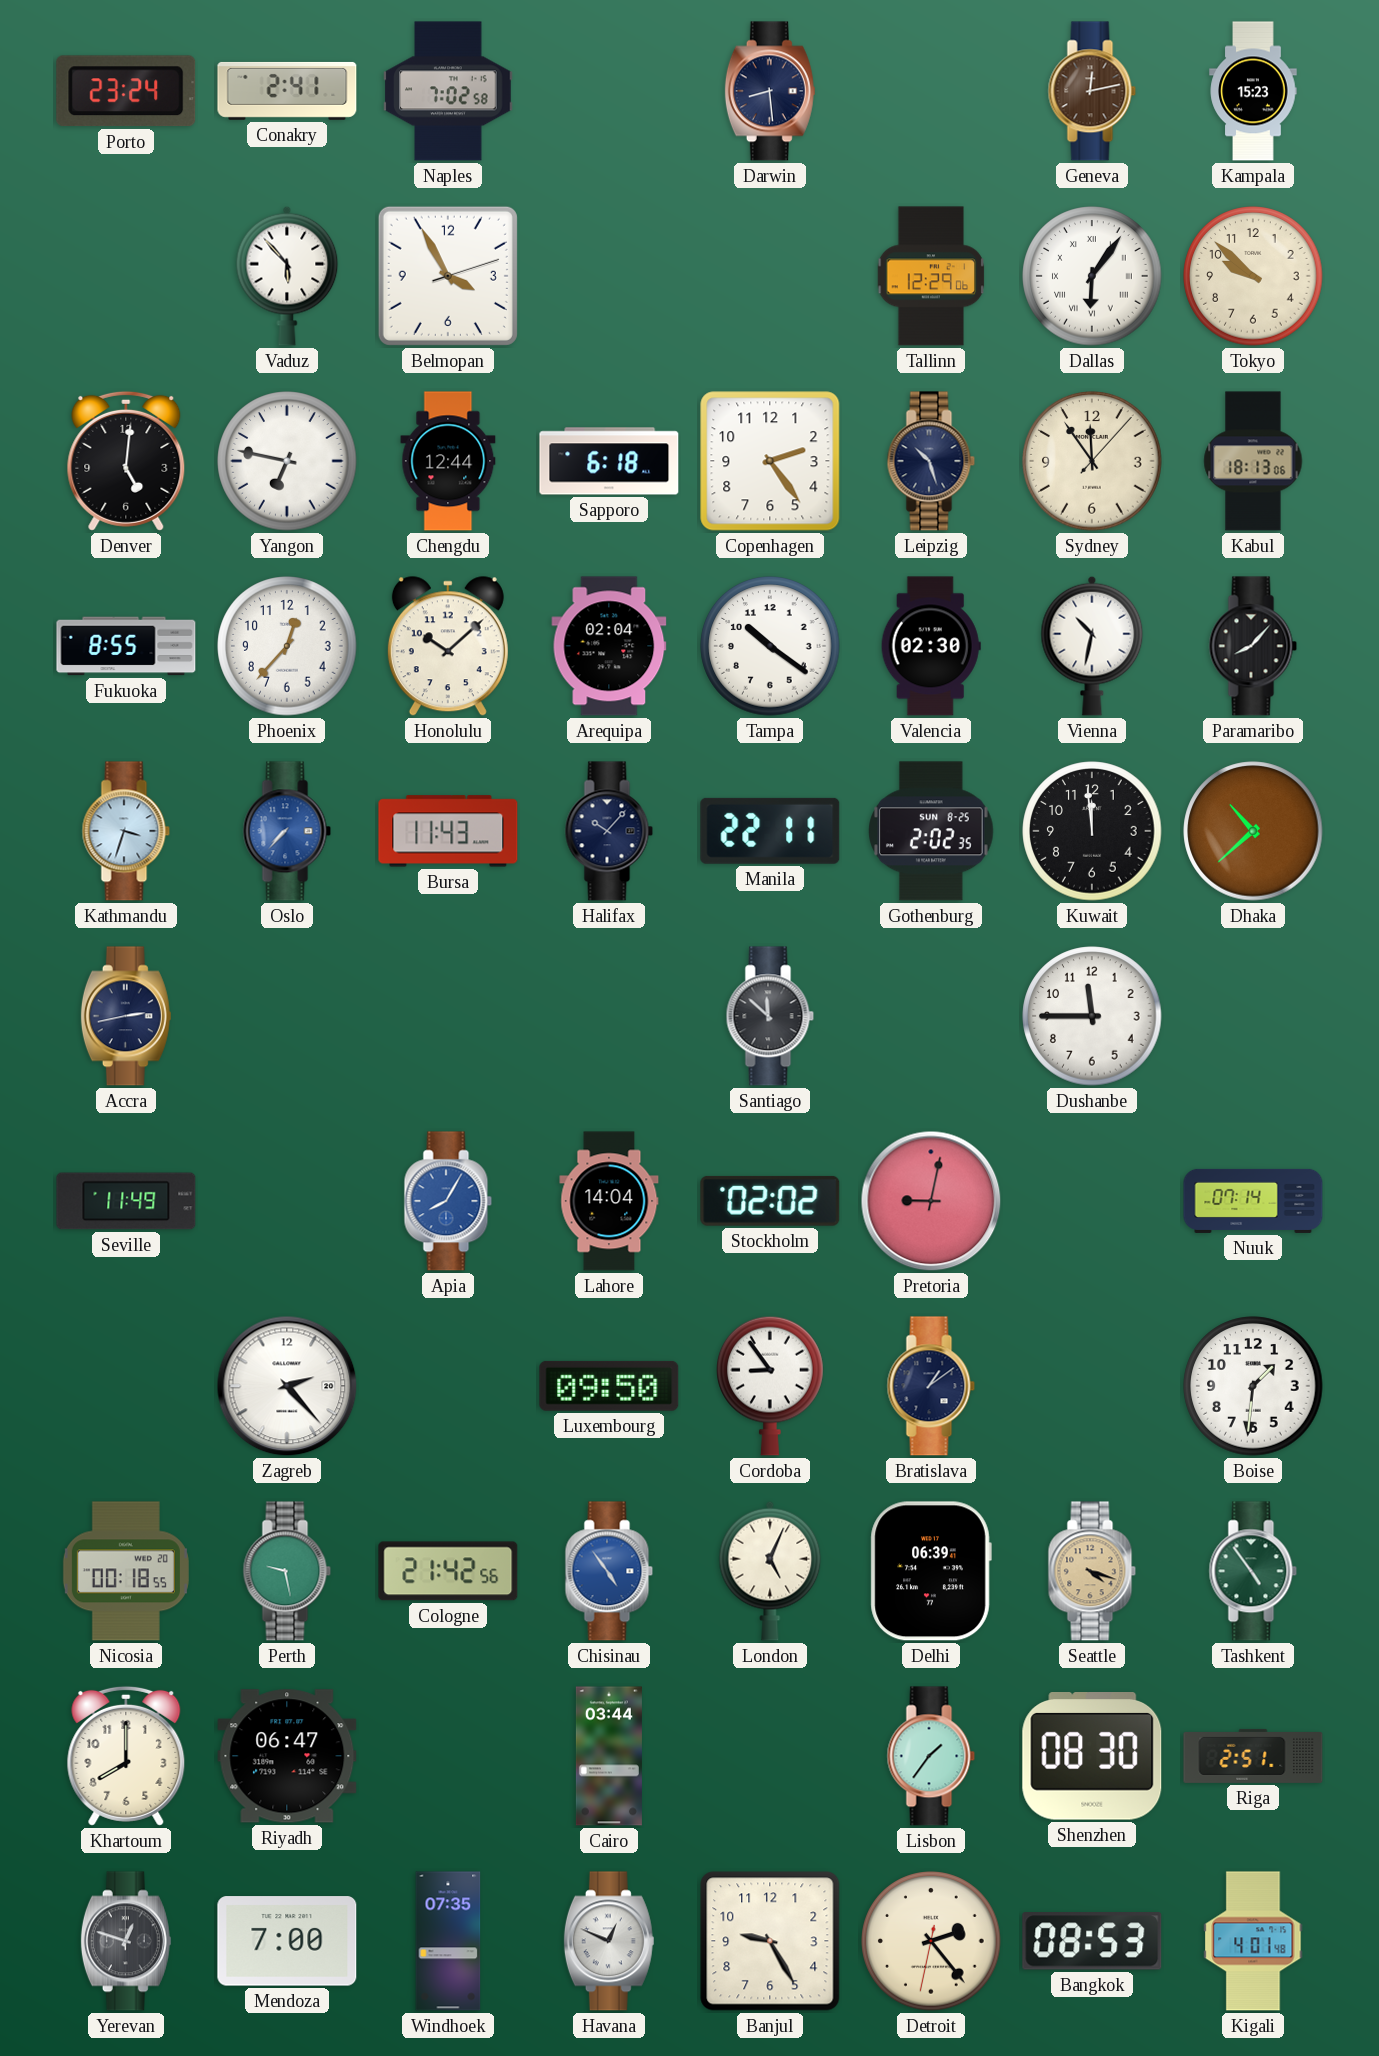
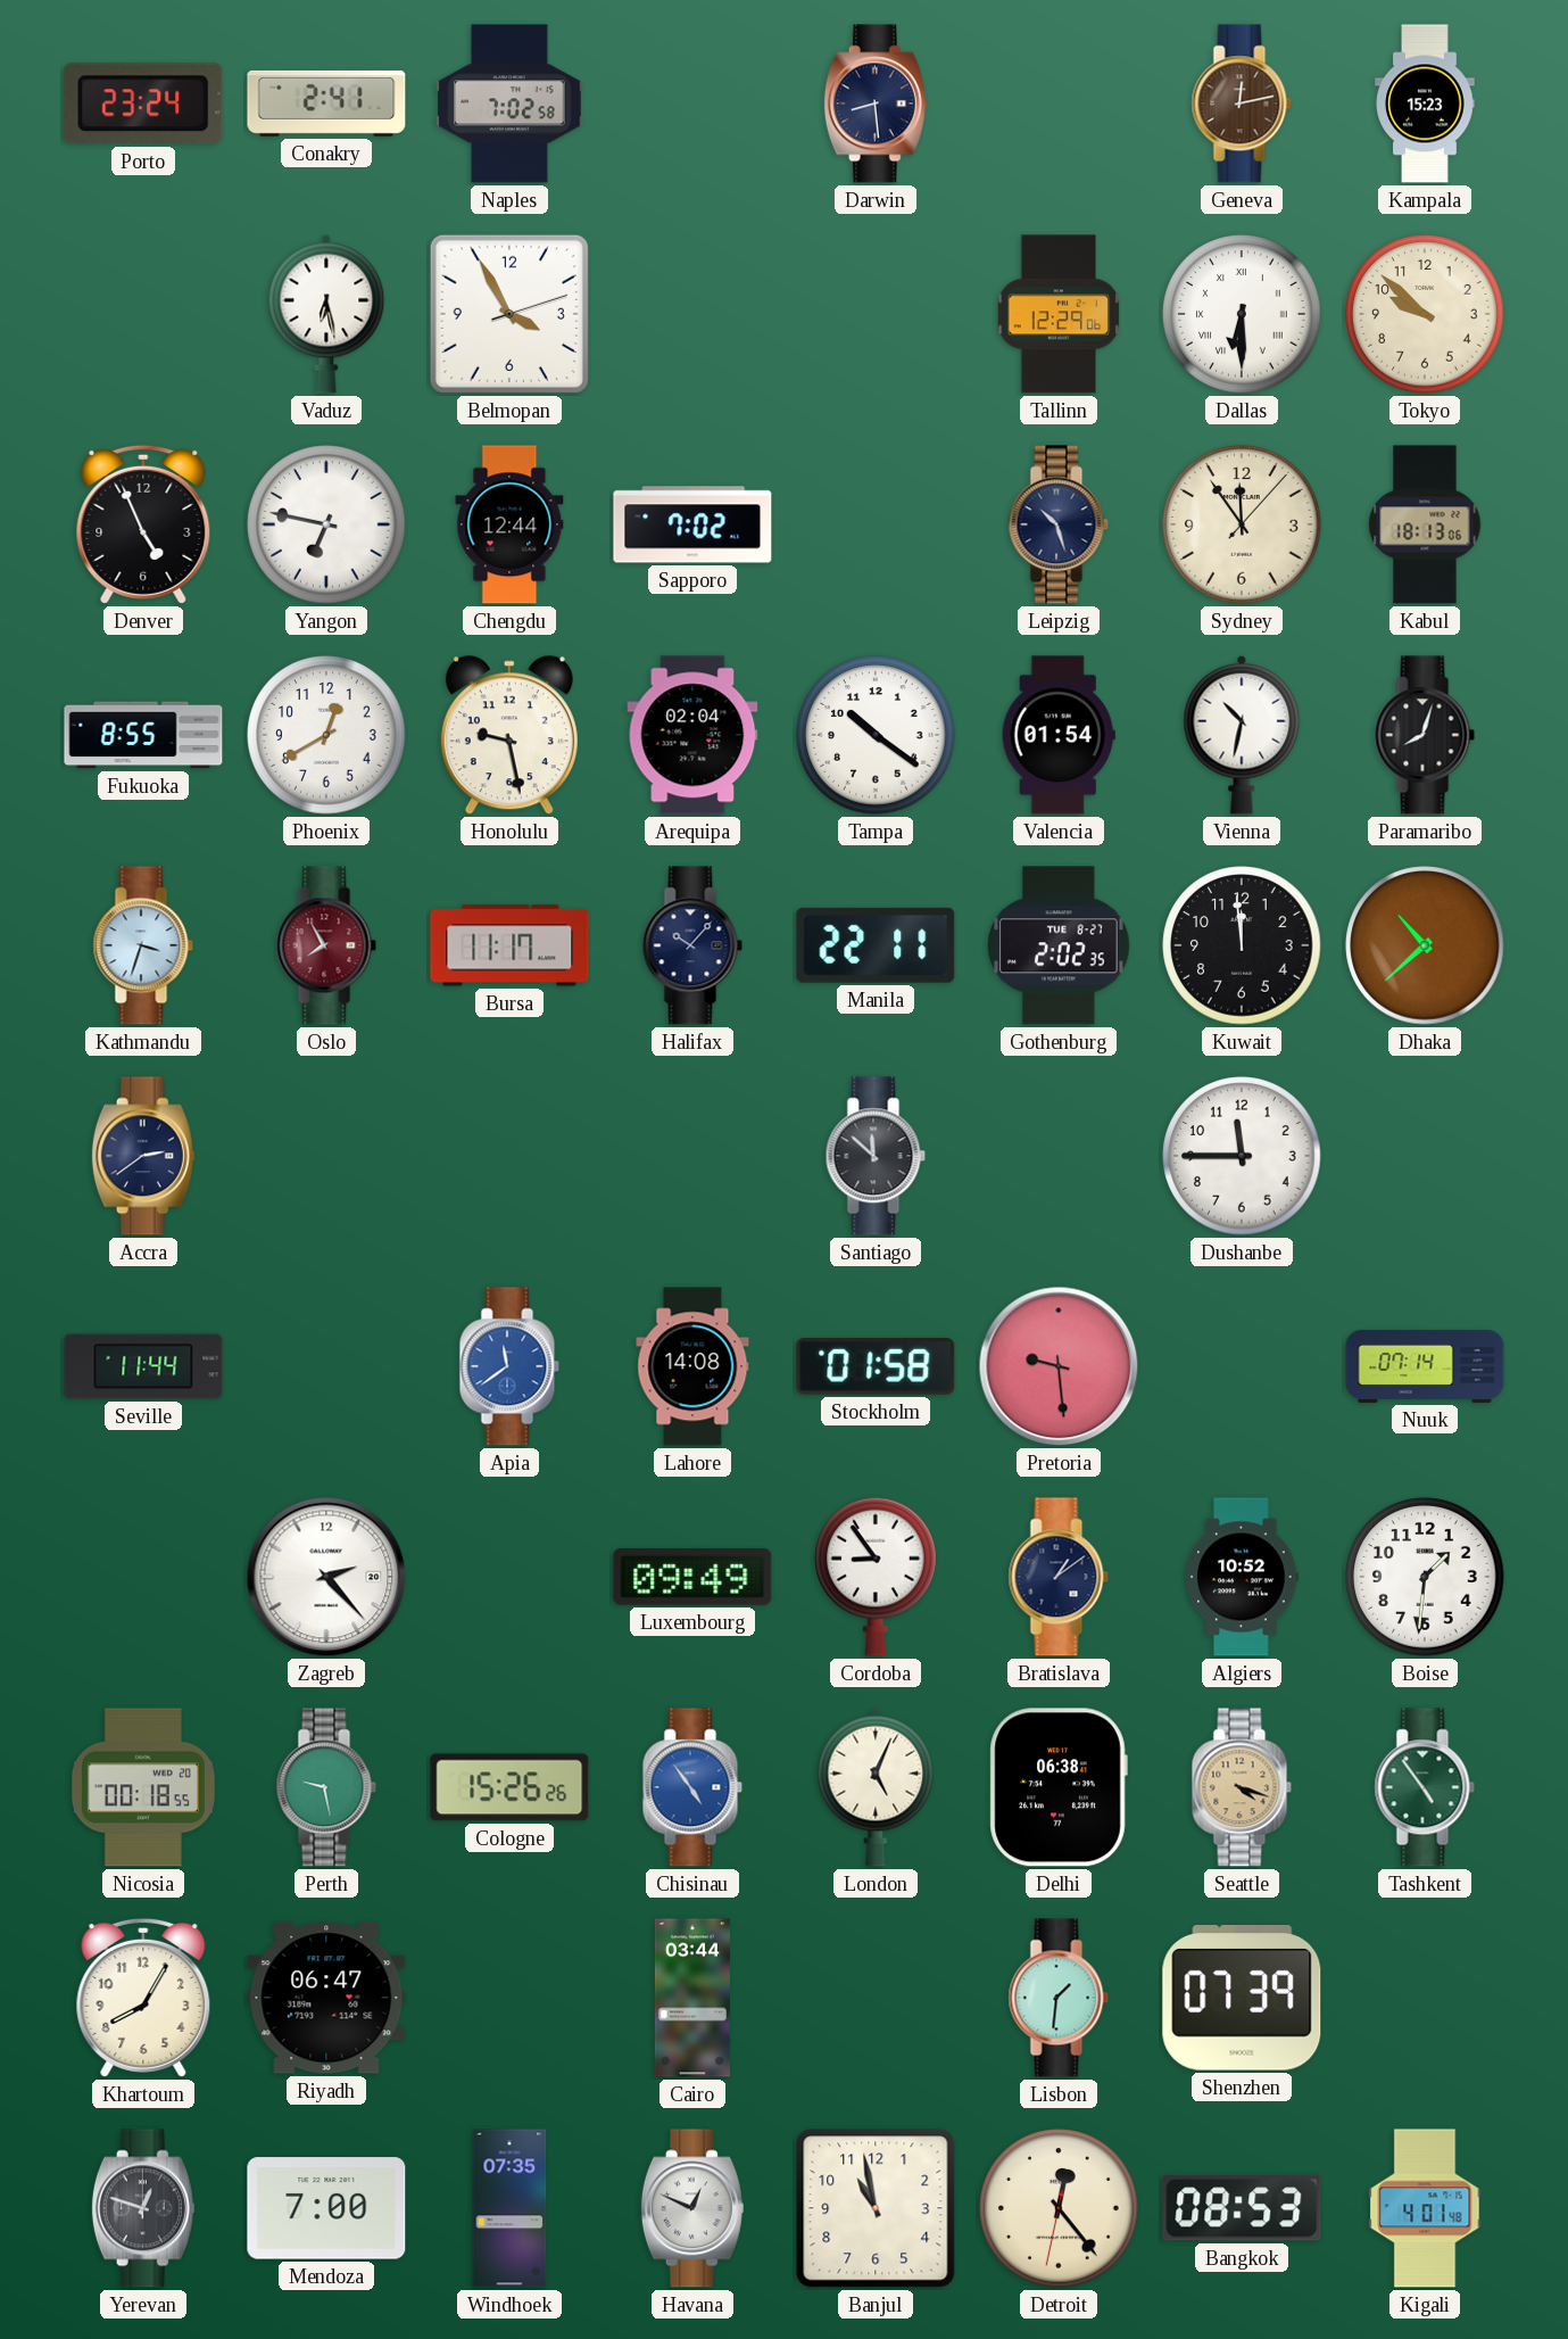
Vaduz: 5:53 -> 6:28
Dallas: 6:06 -> 6:30
Denver: 5:01 -> 4:56
Sapporo: 6:18 -> 7:02
Copenhagen: 2:24 -> none
Phoenix: 12:37 -> 12:40
Honolulu: 10:08 -> 9:28
Valencia: 02:30 -> 01:54
Paramaribo: 8:07 -> 8:03
Oslo: 7:37 -> 7:55
Oslo dial: blue -> burgundy
Bursa: 11:43 -> 11:17
Gothenburg date: SUN 8-25 -> TUE 8-27
Accra: 2:43 -> 2:39
Seville: 11:49 -> 11:44
Apia: 8:05 -> 11:39
Lahore: 14:04 -> 14:08
Stockholm: 02:02 -> 01:58
Pretoria: 9:02 -> 9:29
Luxembourg: 09:50 -> 09:49
Algiers: none -> 10:52
Cologne: 21:42 -> 15:26
Delhi: 06:39 -> 06:38
Khartoum: 8:00 -> 8:05
Lisbon: 1:36 -> 1:31
Shenzhen: 08:30 -> 07:39
Riga: 2:51 -> none
Banjul: 9:25 -> 10:58
Detroit: 2:23 -> 12:23
